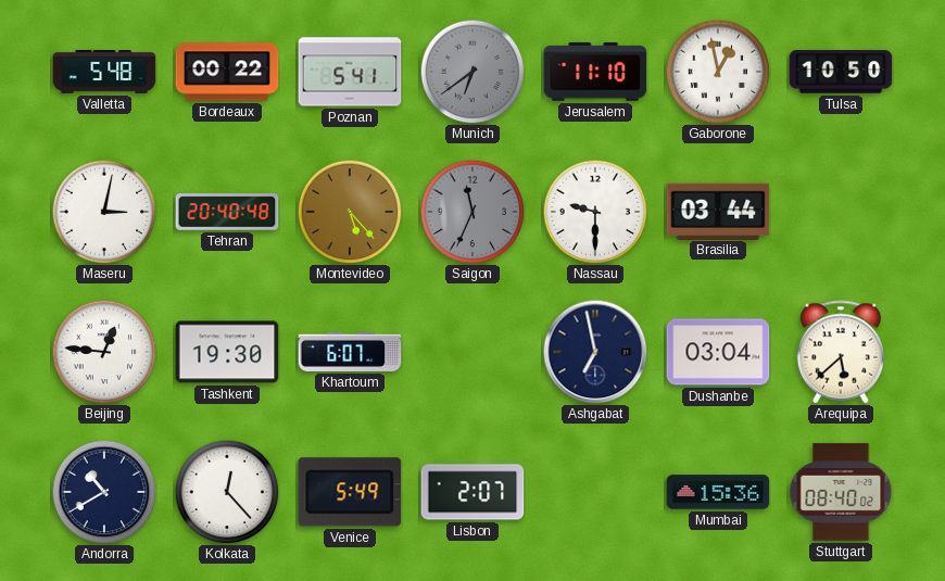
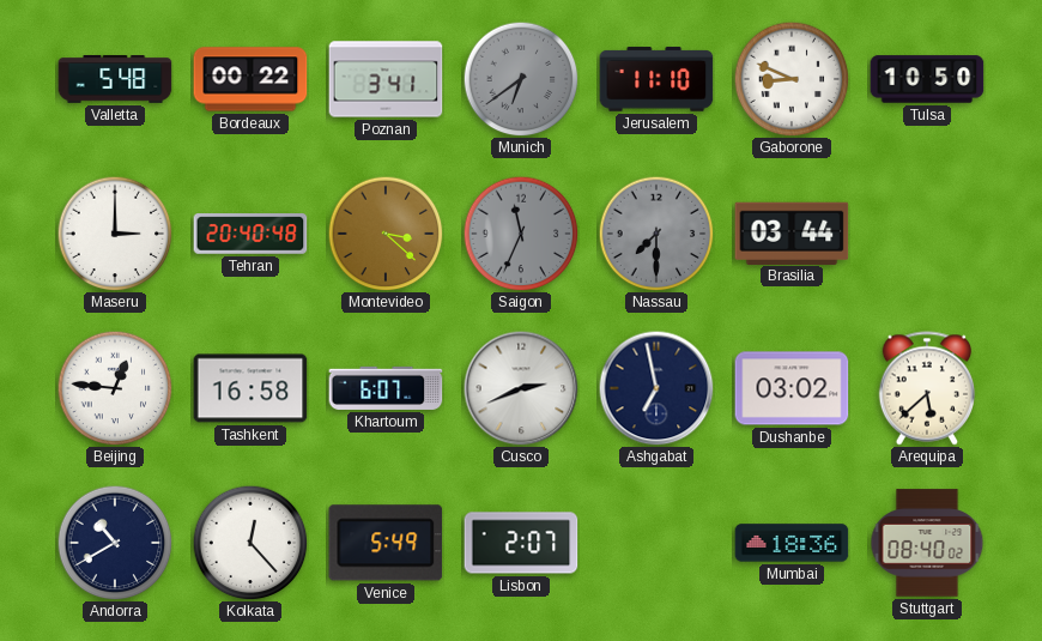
Poznan: 5:41 -> 3:41
Gaborone: 12:58 -> 8:49
Maseru: 3:02 -> 3:00
Montevideo: 5:23 -> 3:22
Nassau: 9:30 -> 7:30
Nassau dial: white -> grey
Tashkent: 19:30 -> 16:58
Cusco: none -> 2:41
Dushanbe: 03:04 -> 03:02
Mumbai: 15:36 -> 18:36
